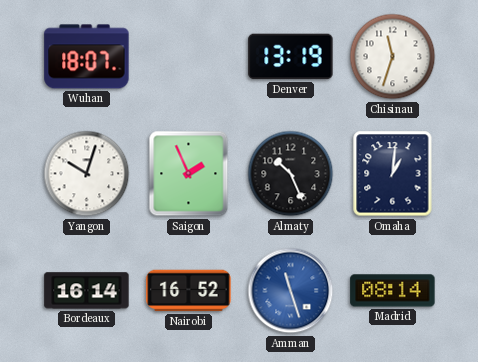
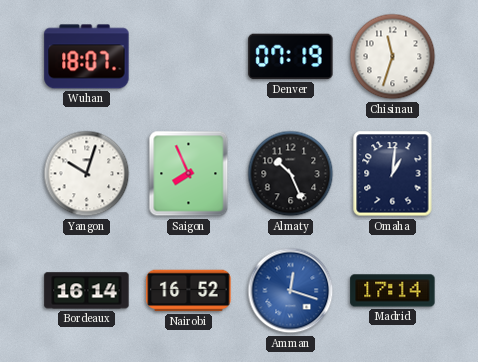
Denver: 13:19 -> 07:19
Saigon: 1:56 -> 7:56
Amman: 11:27 -> 12:18
Madrid: 08:14 -> 17:14
